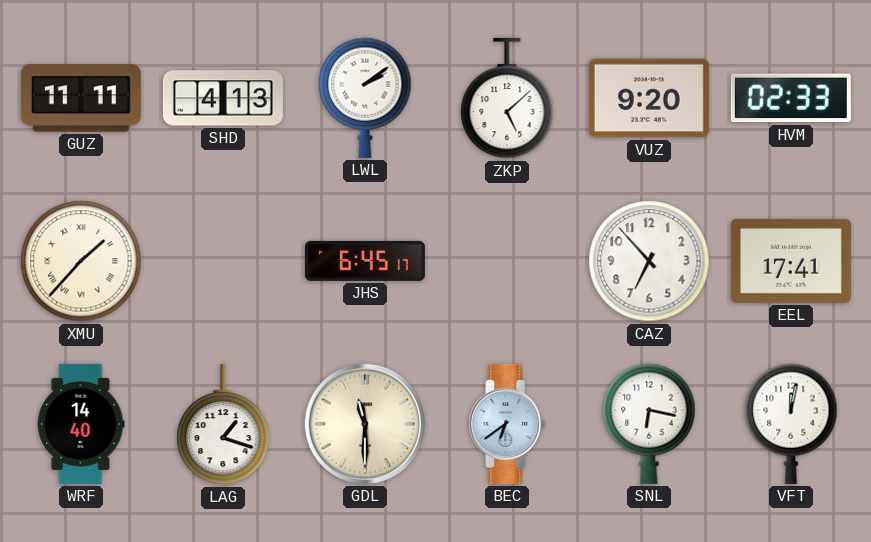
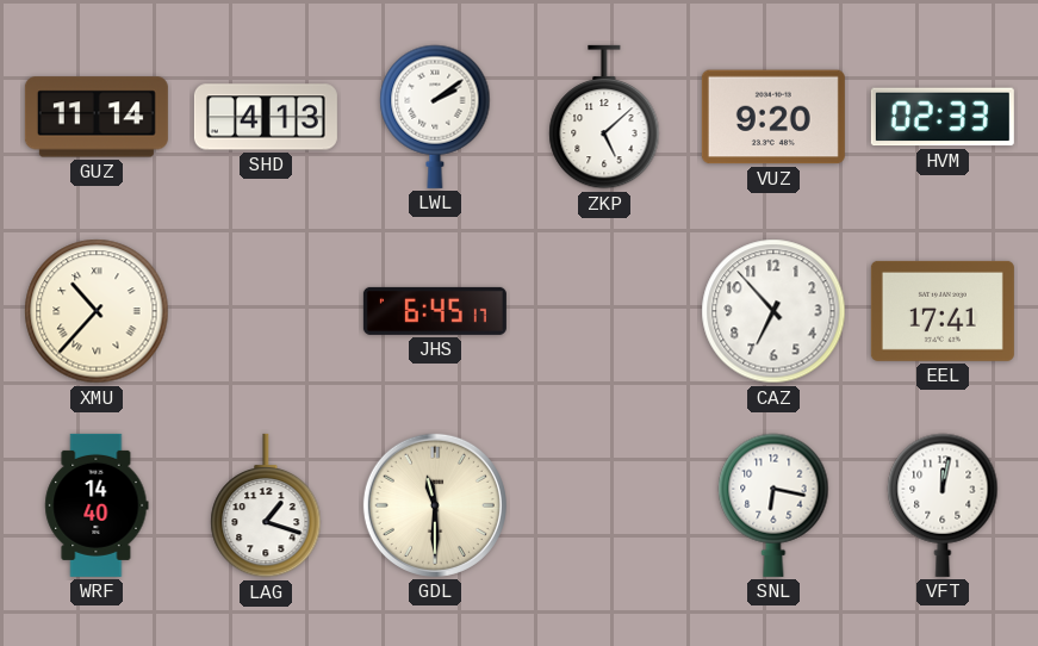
GUZ: 11:11 -> 11:14
XMU: 1:37 -> 10:37
BEC: 6:39 -> none
